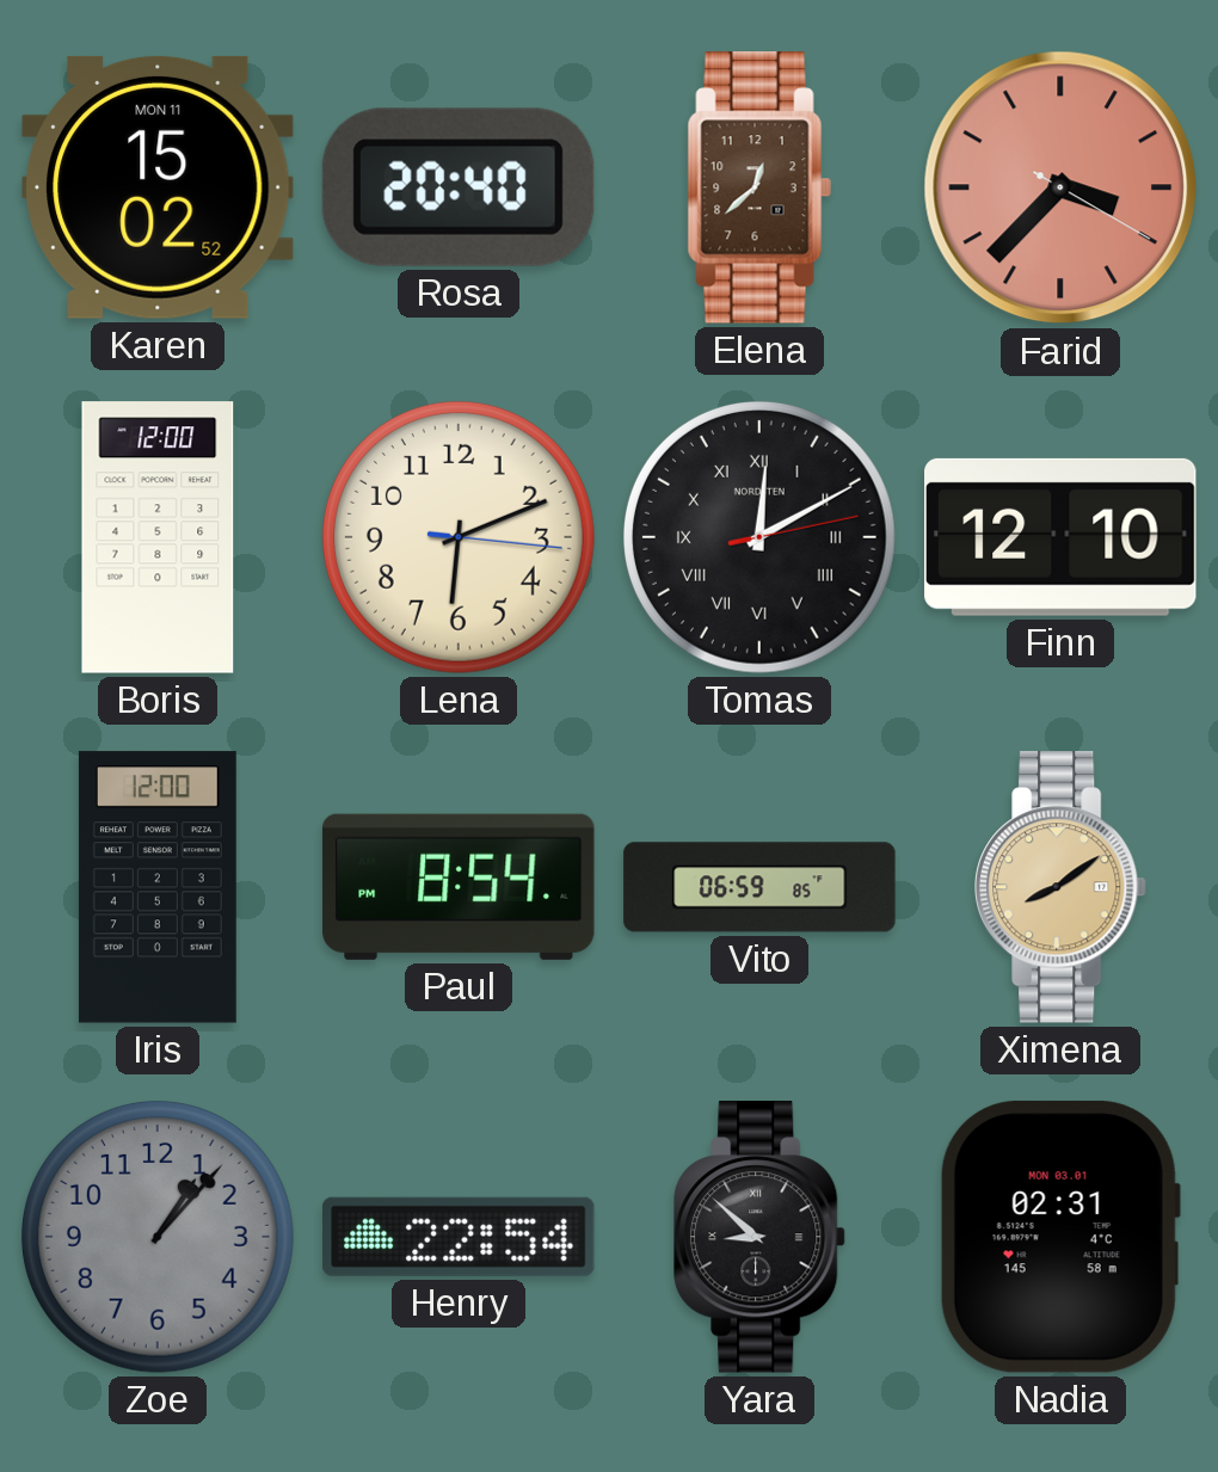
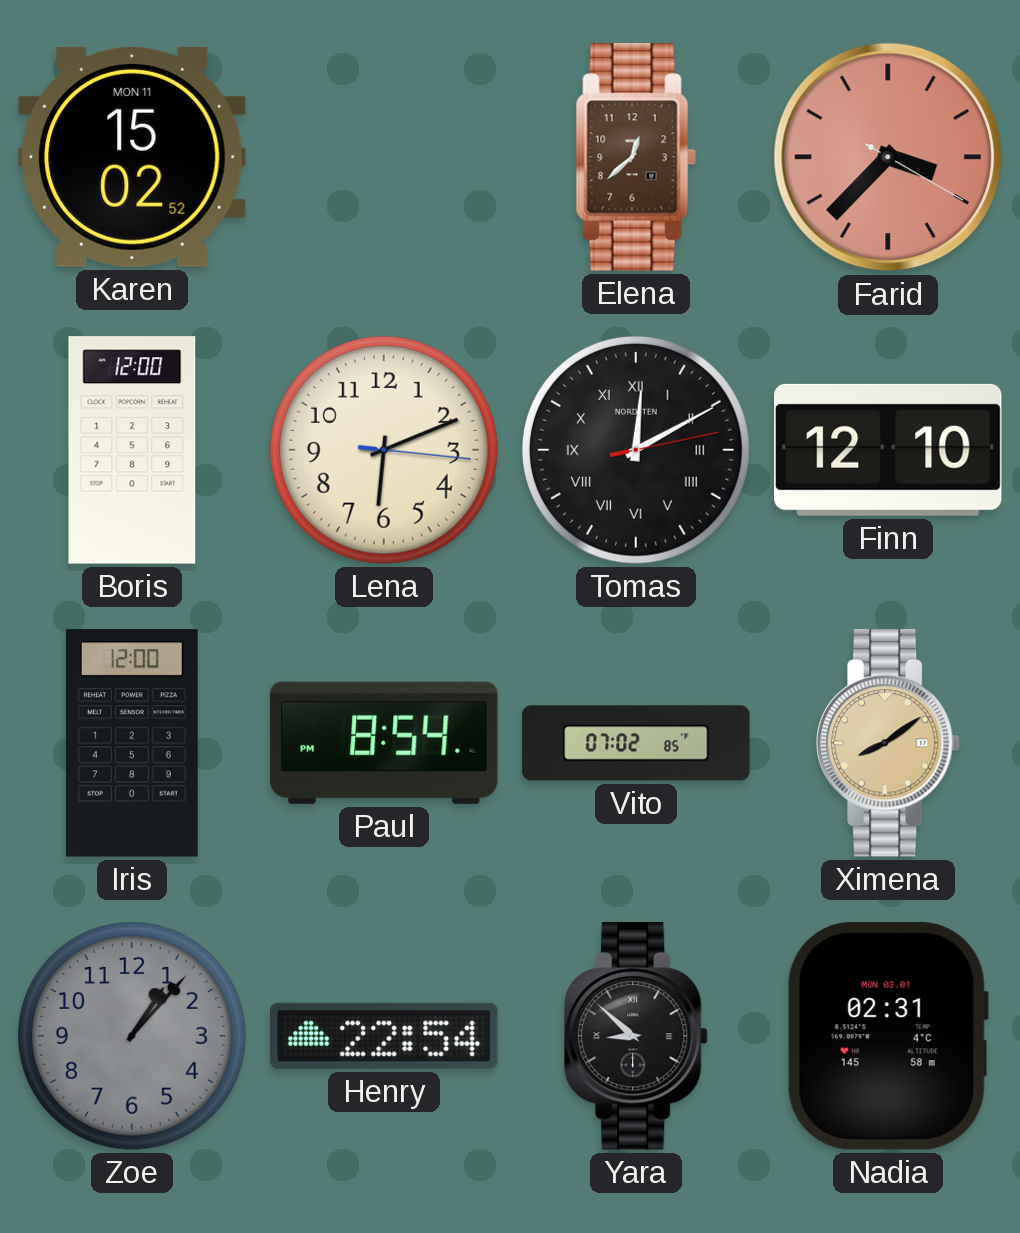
Rosa: 20:40 -> none
Vito: 06:59 -> 07:02
